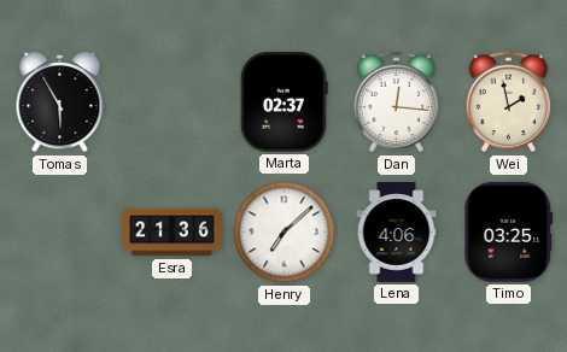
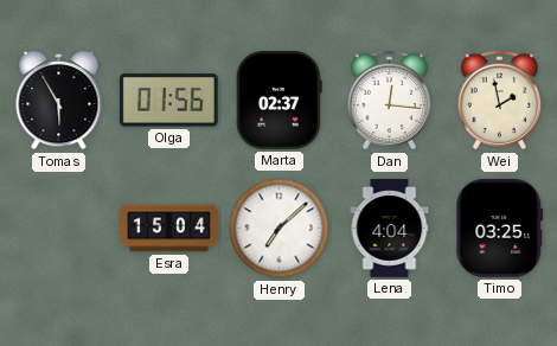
Olga: none -> 01:56
Esra: 21:36 -> 15:04
Lena: 4:06 -> 4:04
